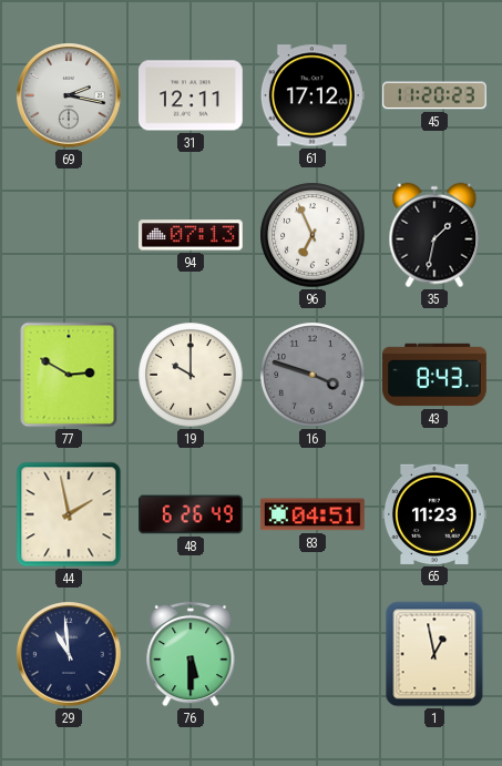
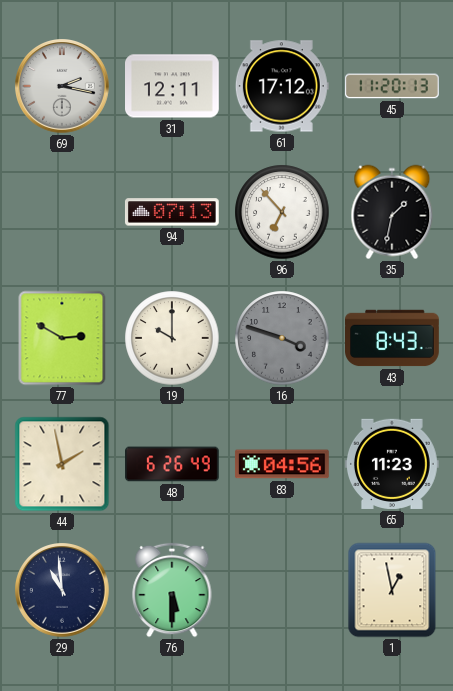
45: 11:20:23 -> 11:20:13
96: 6:56 -> 6:53
83: 04:51 -> 04:56
